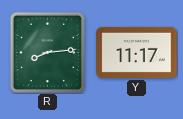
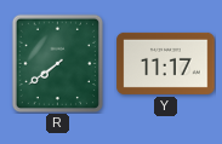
R: 8:14 -> 7:39
